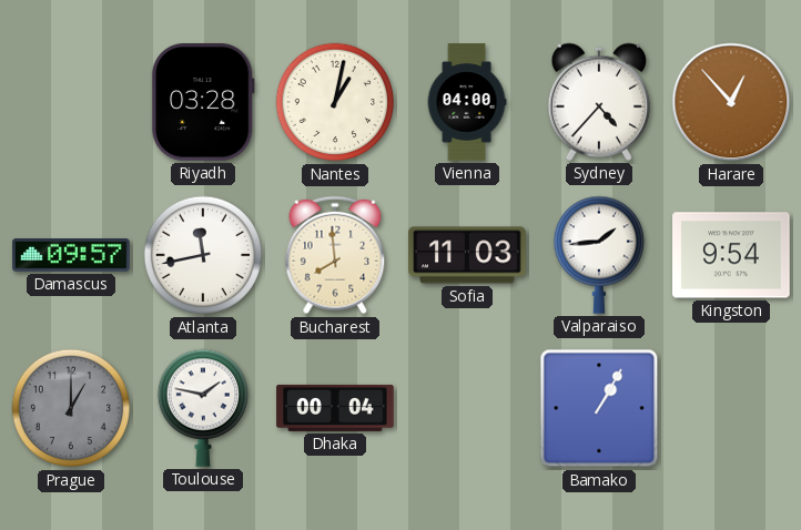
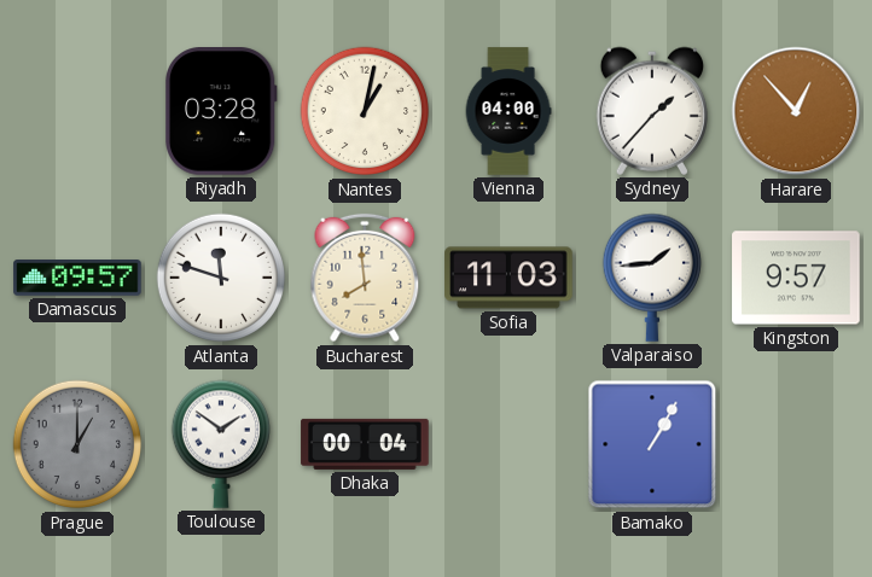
Sydney: 4:37 -> 1:37
Atlanta: 11:43 -> 11:48
Kingston: 9:54 -> 9:57
Toulouse: 1:47 -> 1:51
